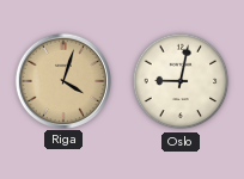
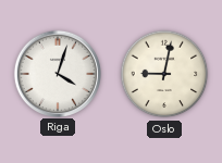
Riga dial: champagne -> white
